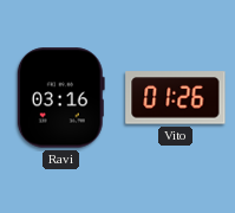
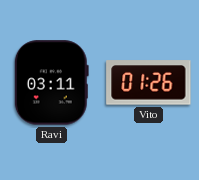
Ravi: 03:16 -> 03:11
